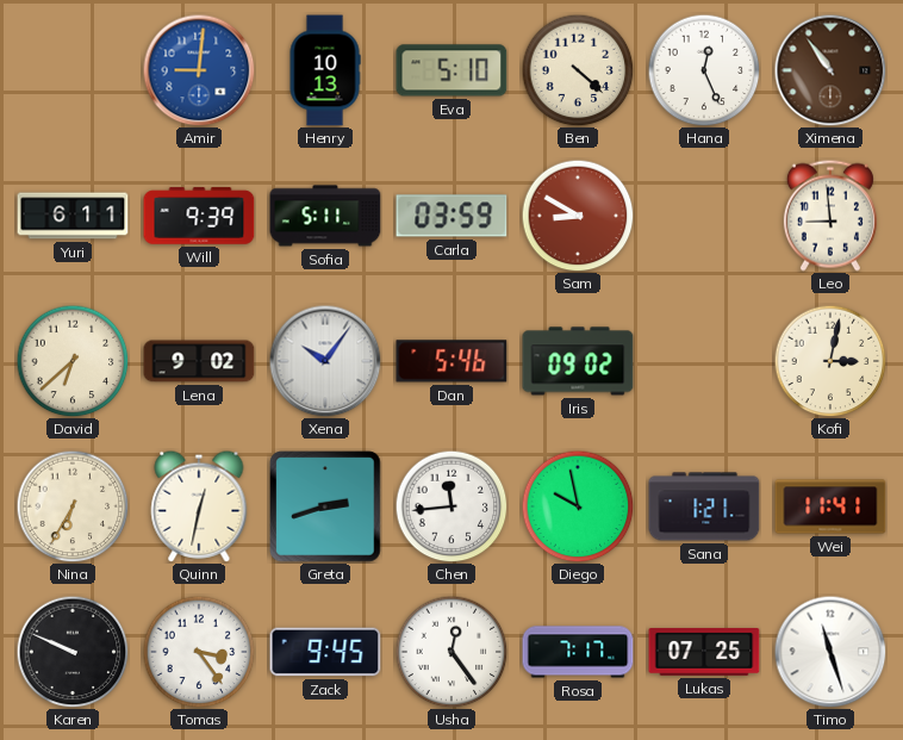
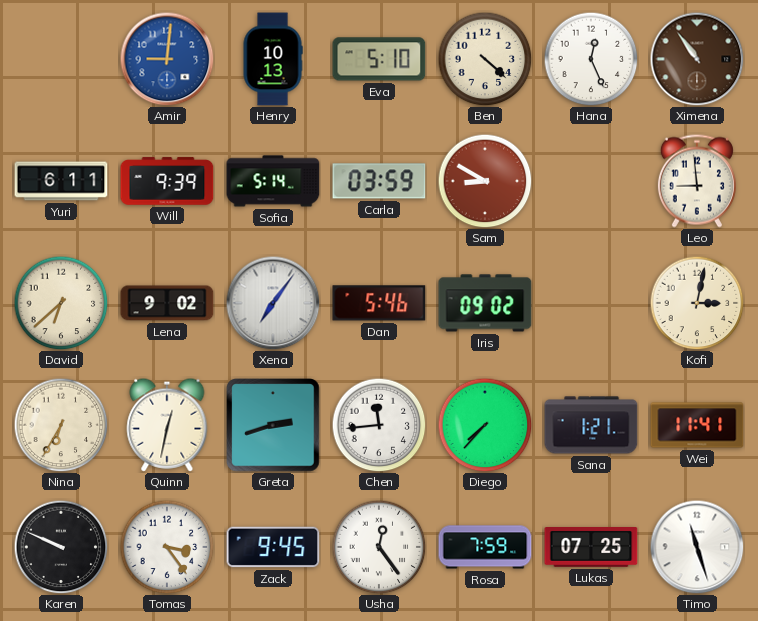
Sofia: 5:11 -> 5:14
Xena: 10:06 -> 7:06
Diego: 9:58 -> 7:37
Rosa: 7:17 -> 7:59
